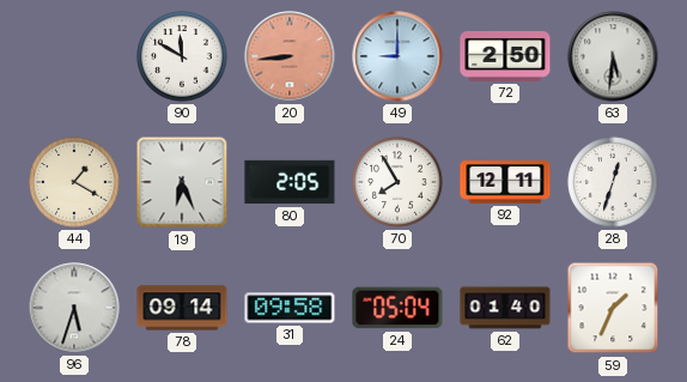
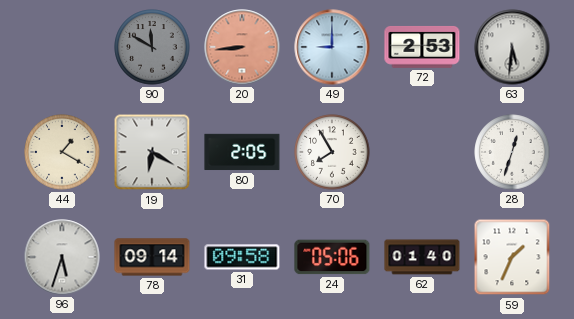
90 dial: white -> grey
72: 2:50 -> 2:53
19: 6:26 -> 6:20
92: 12:11 -> none
24: 05:04 -> 05:06
